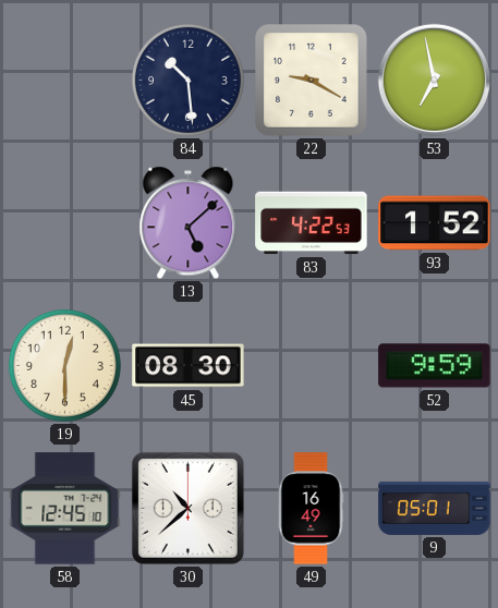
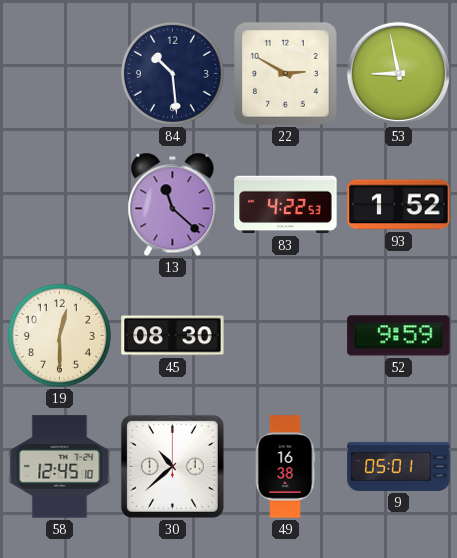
22: 9:20 -> 2:50
53: 6:58 -> 8:58
13: 5:08 -> 11:22
49: 16:49 -> 16:38
